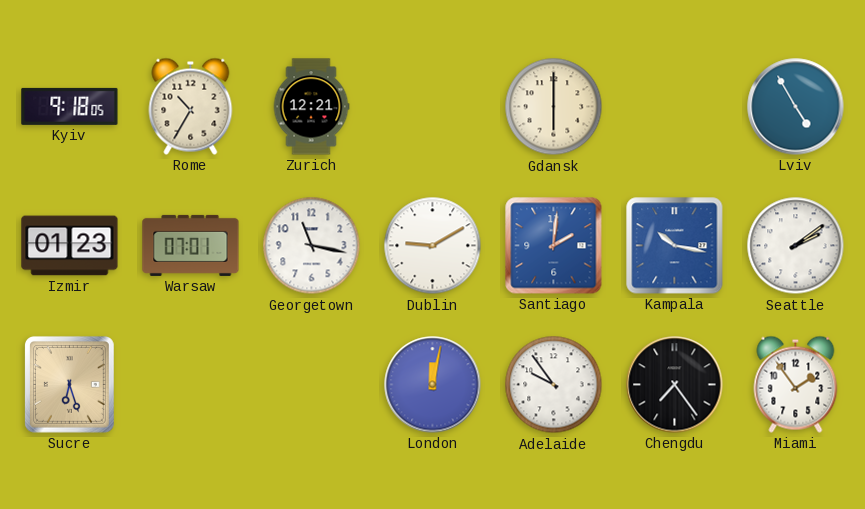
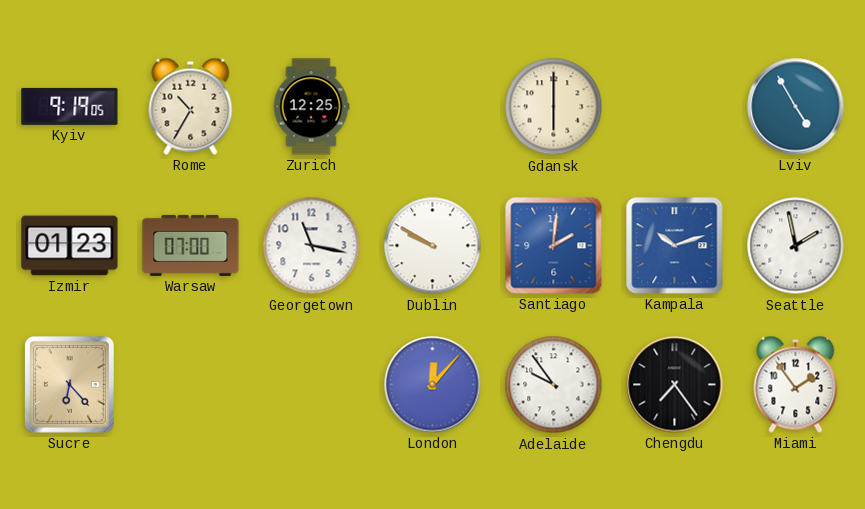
Kyiv: 9:18 -> 9:19
Zurich: 12:21 -> 12:25
Warsaw: 07:01 -> 07:00
Dublin: 9:10 -> 9:50
Kampala: 10:17 -> 10:12
Seattle: 2:09 -> 1:58
Sucre: 6:27 -> 6:23
London: 12:02 -> 12:07
